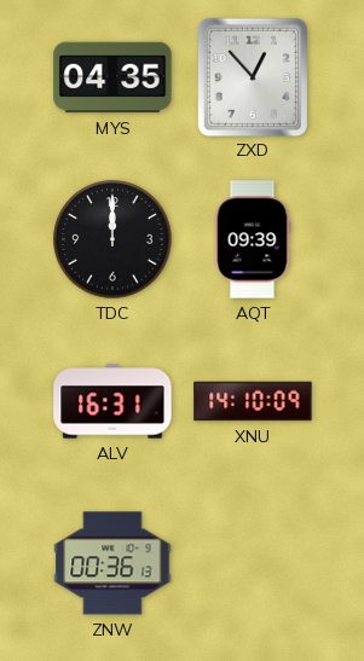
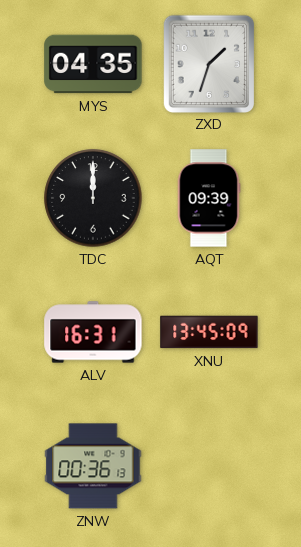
ZXD: 12:53 -> 1:33
XNU: 14:10 -> 13:45
